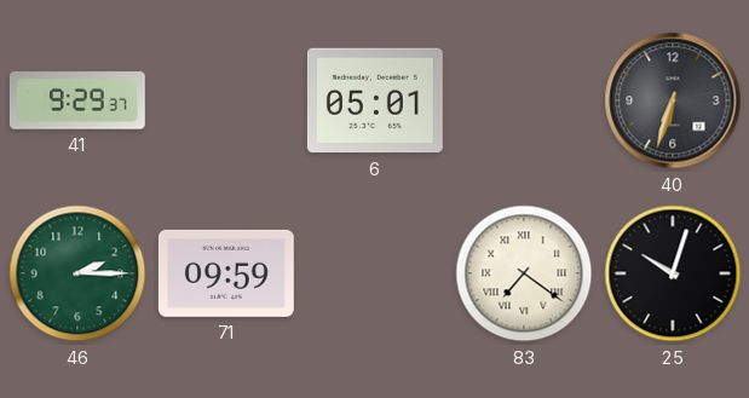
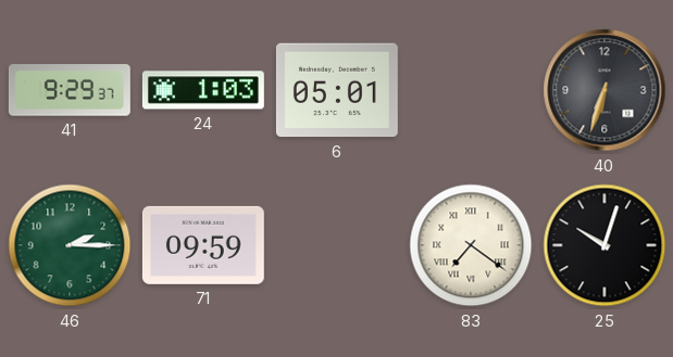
24: none -> 1:03
